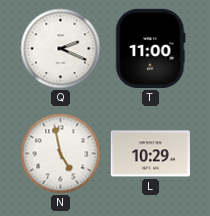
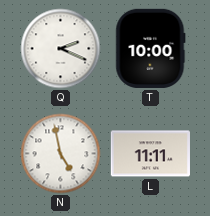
T: 11:00 -> 10:00
L: 10:29 -> 11:11
